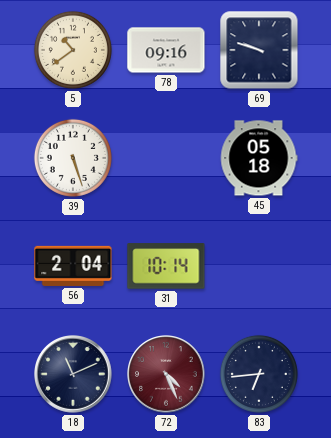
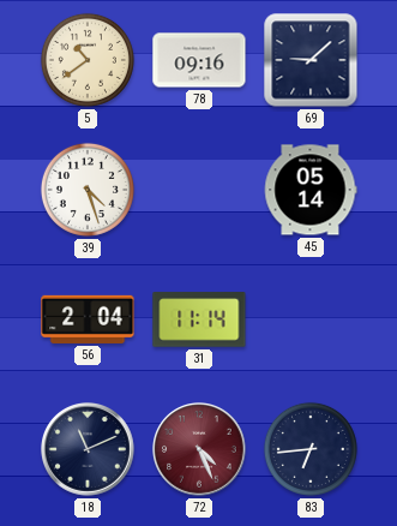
69: 9:48 -> 9:08
39: 5:27 -> 4:27
45: 05:18 -> 05:14
31: 10:14 -> 11:14
